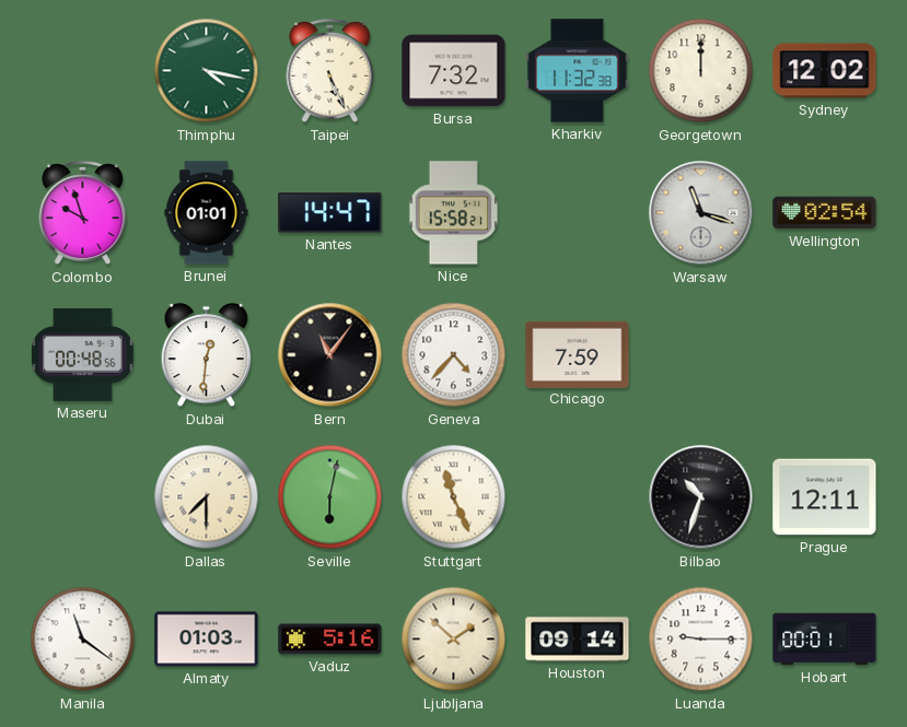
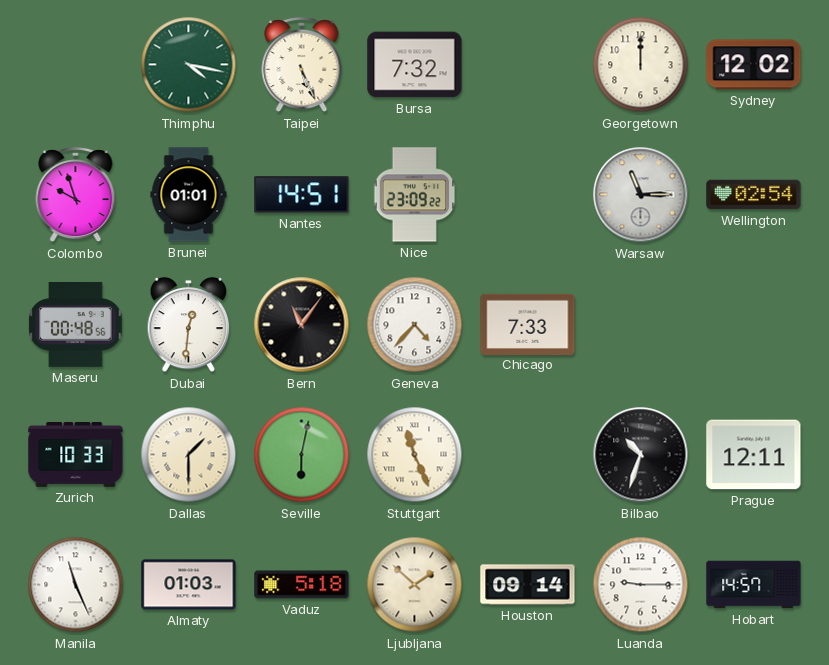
Kharkiv: 11:32 -> none
Nantes: 14:47 -> 14:51
Nice: 15:58 -> 23:09
Warsaw: 11:18 -> 11:15
Chicago: 7:59 -> 7:33
Zurich: none -> 10:33
Dallas: 7:30 -> 1:30
Manila: 11:21 -> 11:26
Vaduz: 5:16 -> 5:18
Hobart: 00:01 -> 14:57
